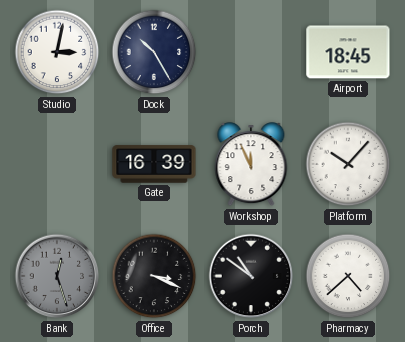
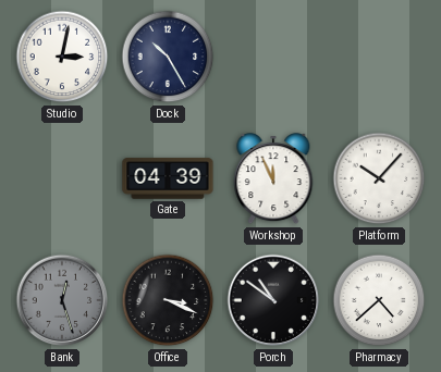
Airport: 18:45 -> none
Gate: 16:39 -> 04:39
